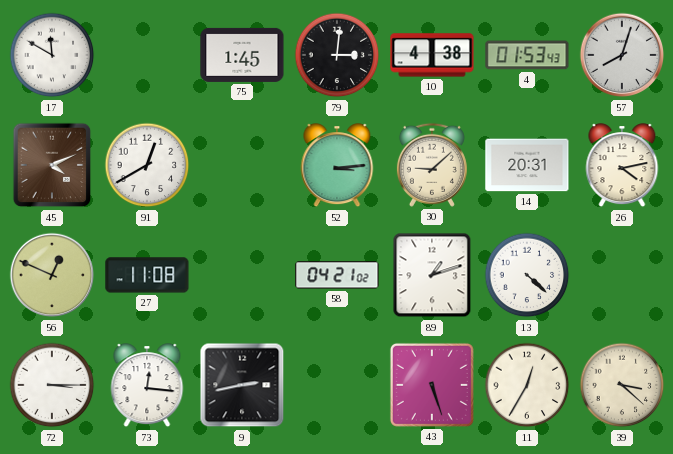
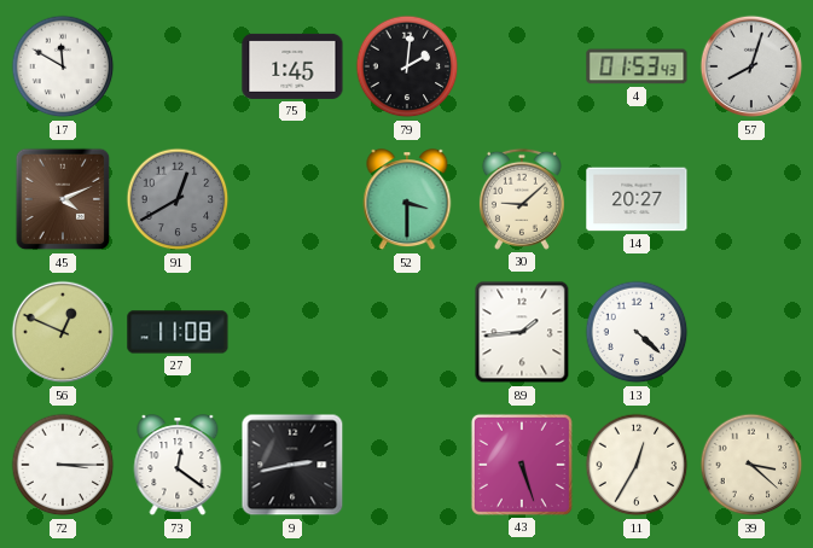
79: 3:01 -> 2:01
10: 4:38 -> none
91 dial: white -> grey
52: 3:14 -> 3:30
14: 20:31 -> 20:27
26: 4:13 -> none
58: 04:21 -> none
89: 1:12 -> 1:44
73: 12:16 -> 12:21
